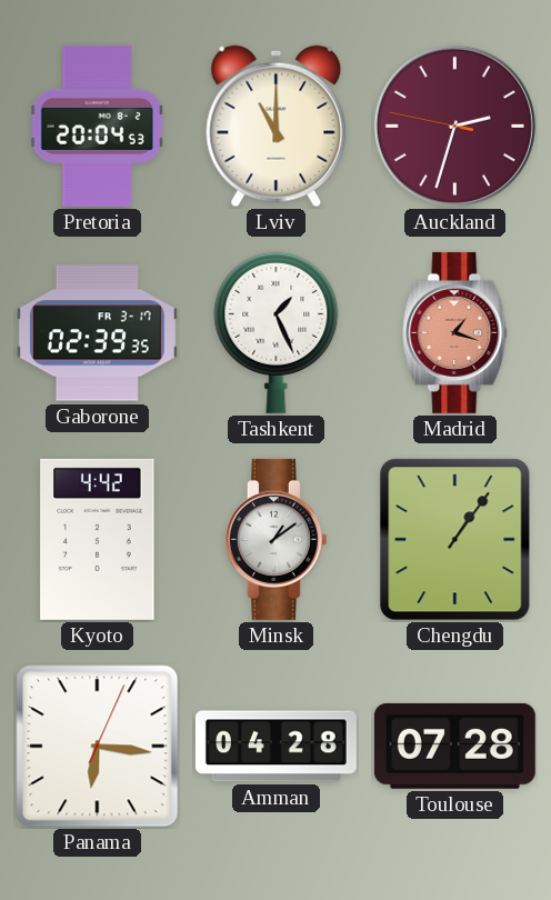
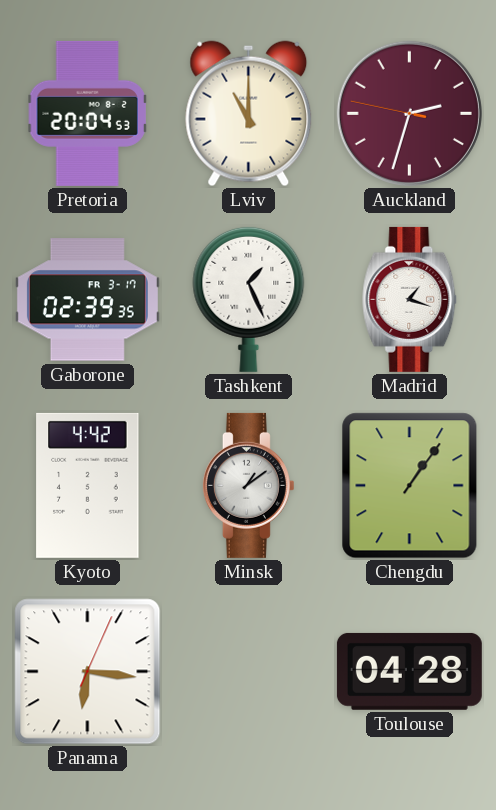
Madrid dial: salmon -> white
Amman: 04:28 -> none
Toulouse: 07:28 -> 04:28
